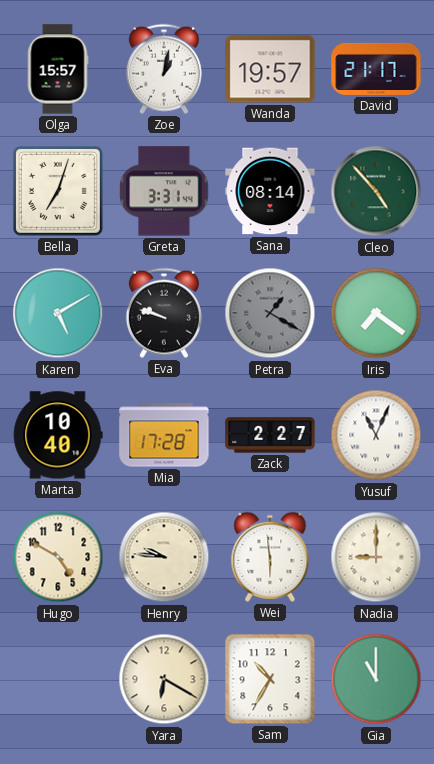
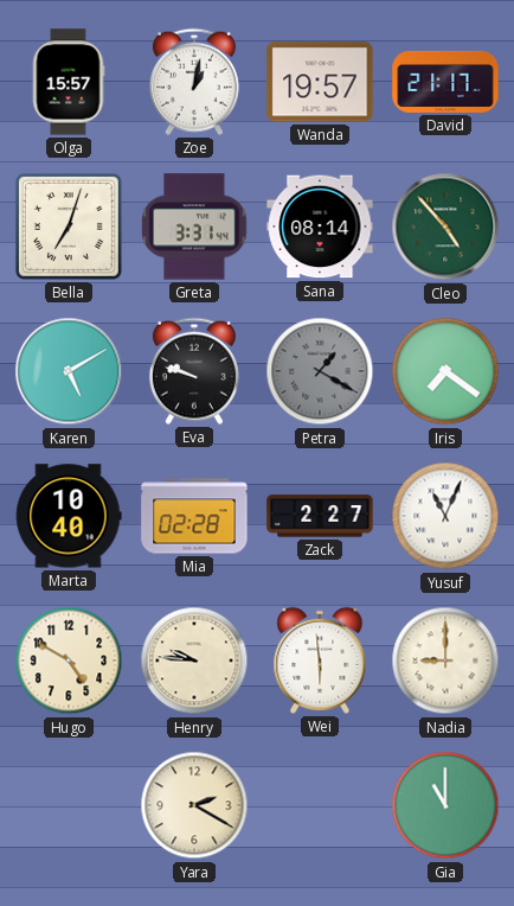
Mia: 17:28 -> 02:28
Yara: 6:20 -> 2:20
Sam: 10:35 -> none
